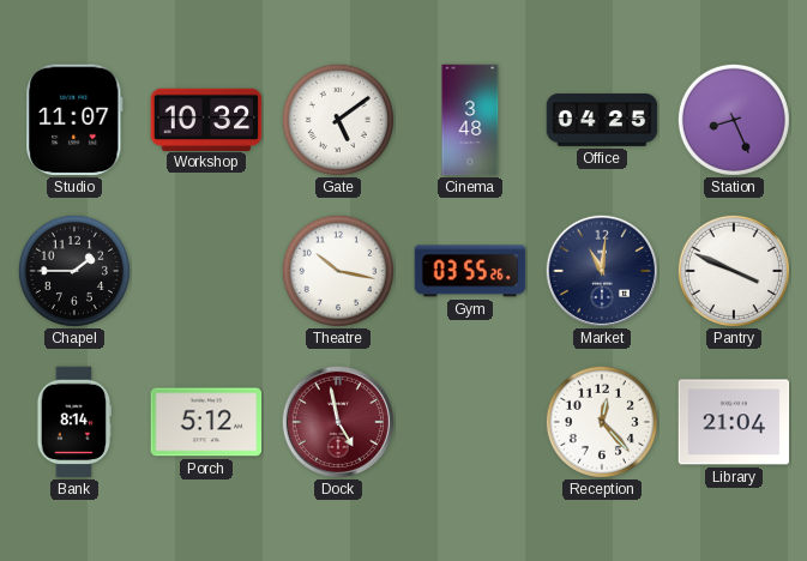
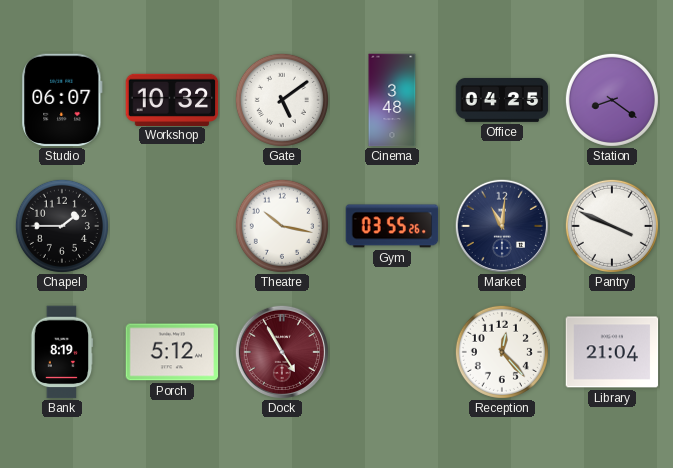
Studio: 11:07 -> 06:07
Station: 8:26 -> 8:21
Bank: 8:14 -> 8:19
Dock: 4:58 -> 4:55
